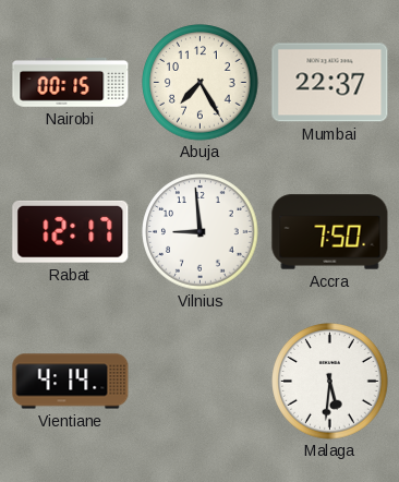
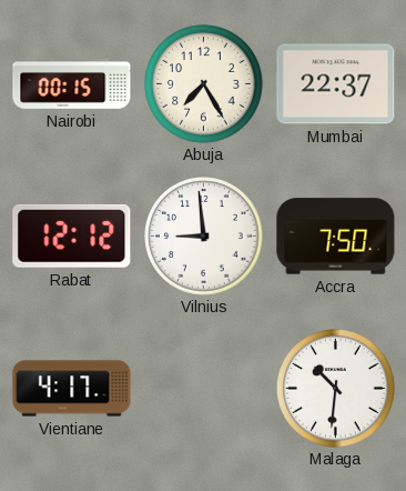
Rabat: 12:17 -> 12:12
Vientiane: 4:14 -> 4:17
Malaga: 5:31 -> 10:31
